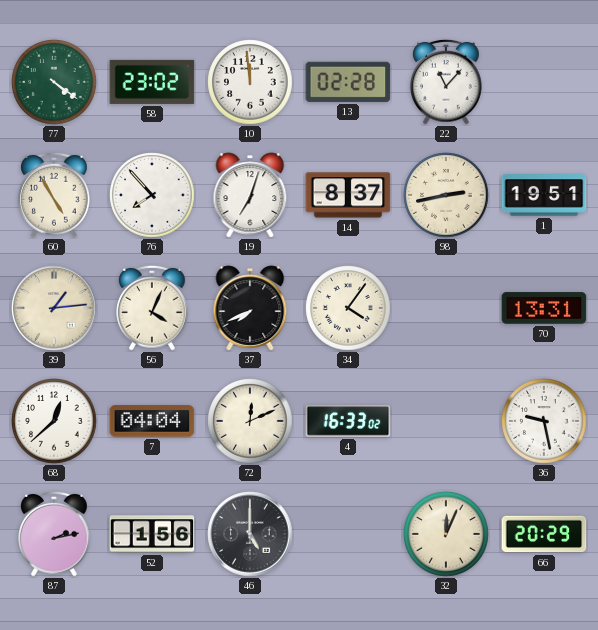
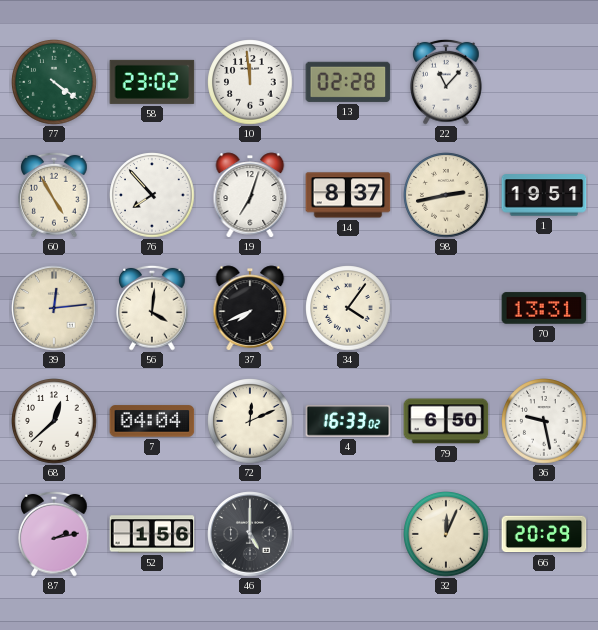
39: 1:14 -> 12:14
56: 4:04 -> 4:01
79: none -> 6:50
